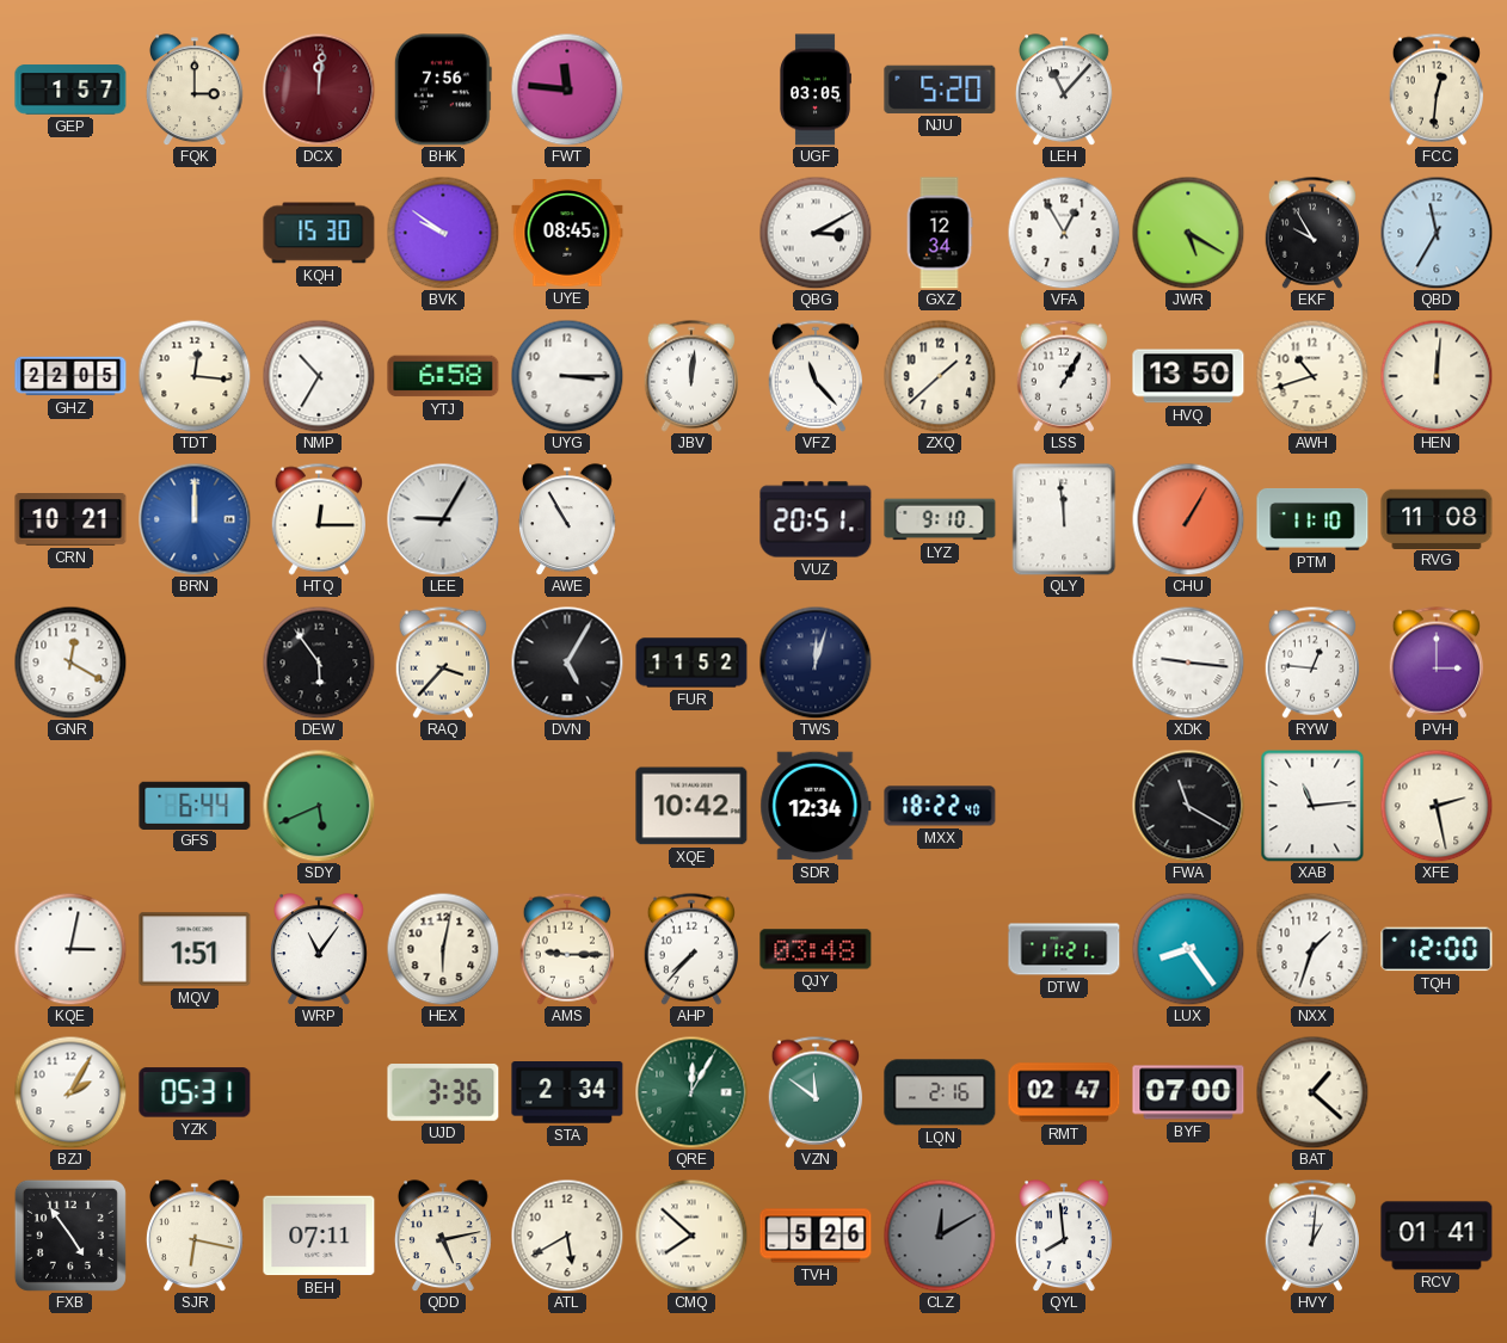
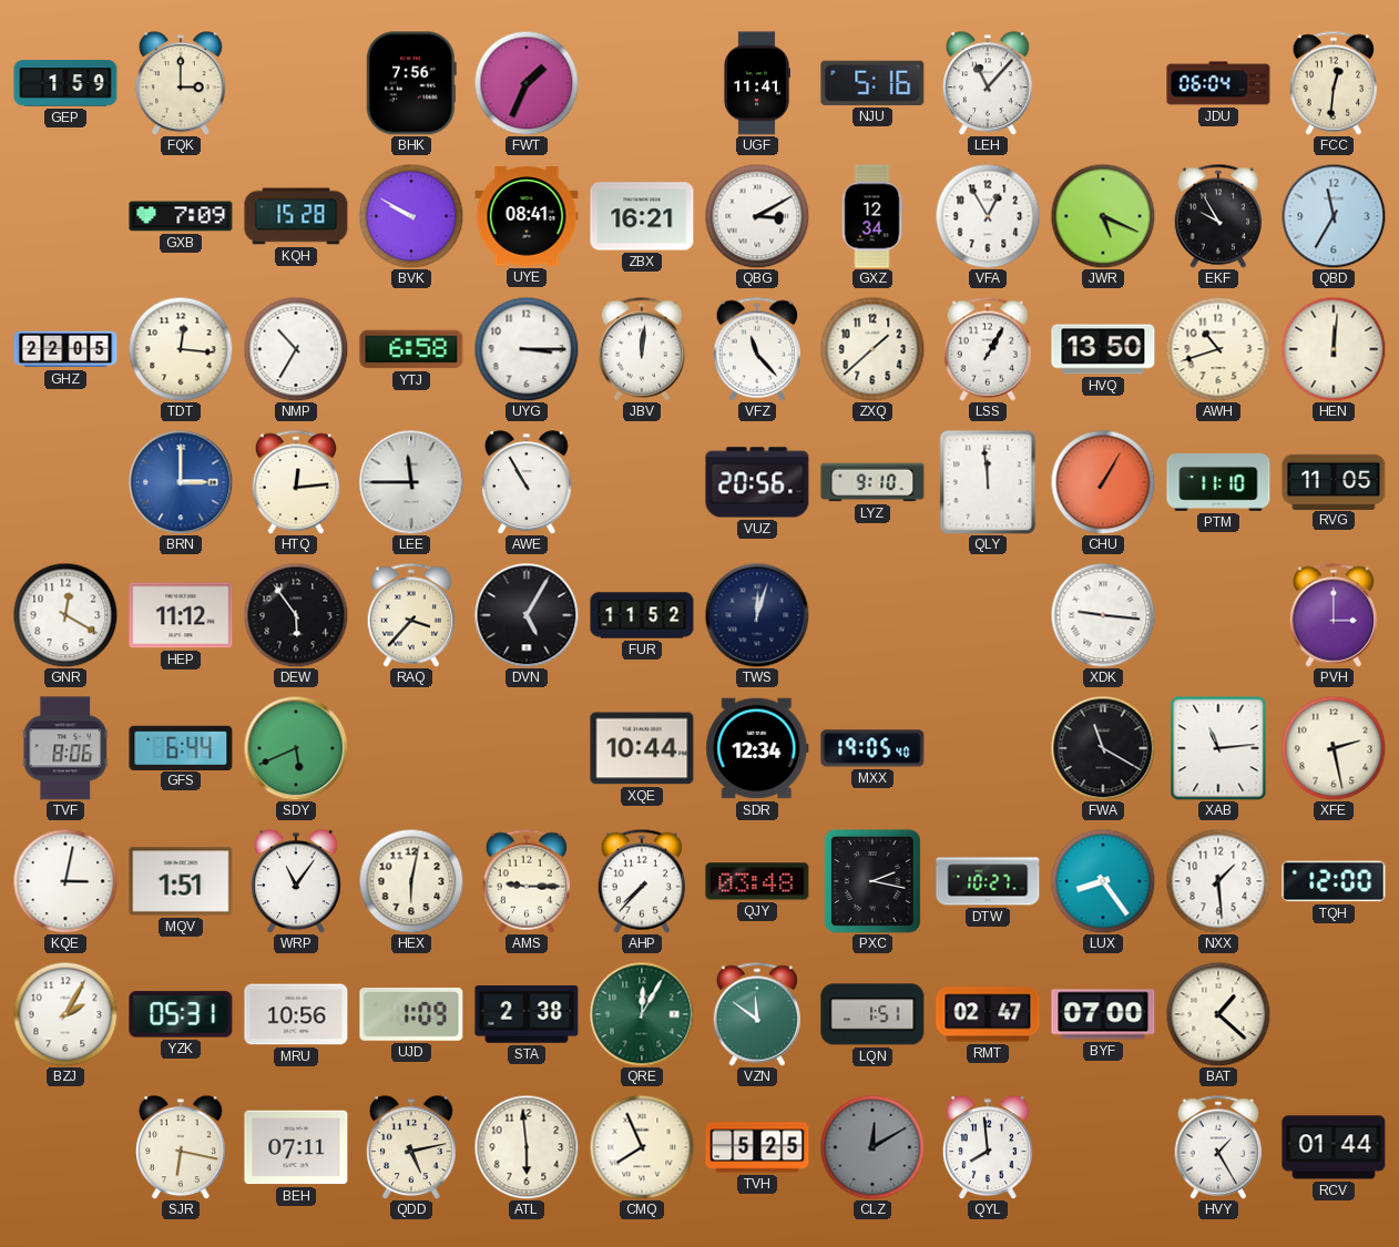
GEP: 1:57 -> 1:59
DCX: 12:01 -> none
FWT: 11:46 -> 1:34
UGF: 03:05 -> 11:41
NJU: 5:20 -> 5:16
JDU: none -> 06:04
GXB: none -> 7:09
KQH: 15:30 -> 15:28
BVK: 9:51 -> 9:50
UYE: 08:45 -> 08:41
ZBX: none -> 16:21
JWR: 5:20 -> 5:19
CRN: 10:21 -> none
BRN: 12:00 -> 3:00
HTQ: 12:15 -> 12:14
LEE: 9:05 -> 11:45
VUZ: 20:51 -> 20:56
RVG: 11:08 -> 11:05
HEP: none -> 11:12
RYW: 12:46 -> none
TVF: none -> 8:06
XQE: 10:42 -> 10:44
MXX: 18:22 -> 19:05
PXC: none -> 2:17
DTW: 11:21 -> 10:27
NXX: 1:33 -> 1:29
MRU: none -> 10:56
UJD: 3:36 -> 1:09
STA: 2:34 -> 2:38
LQN: 2:16 -> 1:51
FXB: 4:54 -> none
ATL: 5:40 -> 5:59
CMQ: 7:52 -> 7:56
TVH: 5:26 -> 5:25
HVY: 1:01 -> 1:25
RCV: 01:41 -> 01:44
